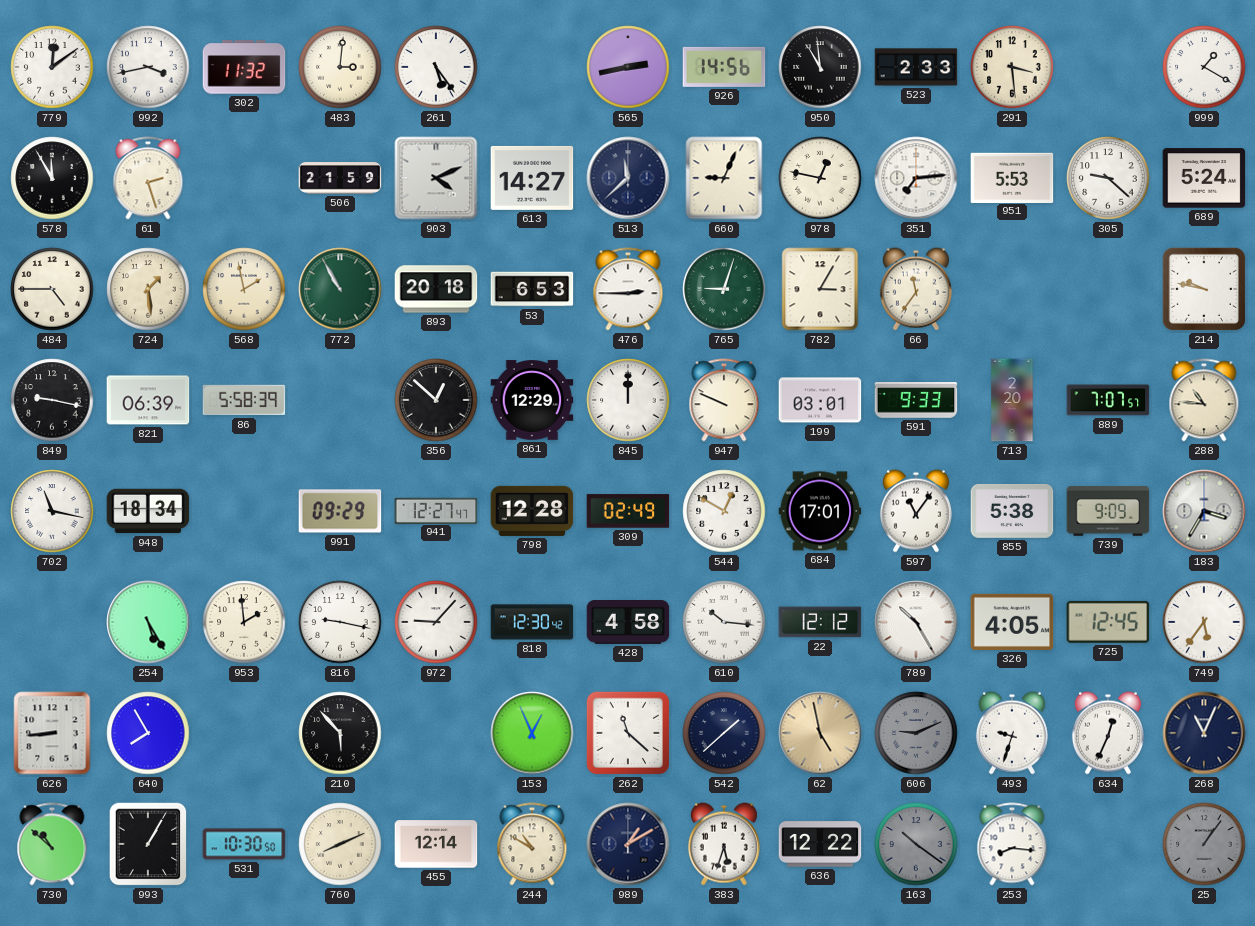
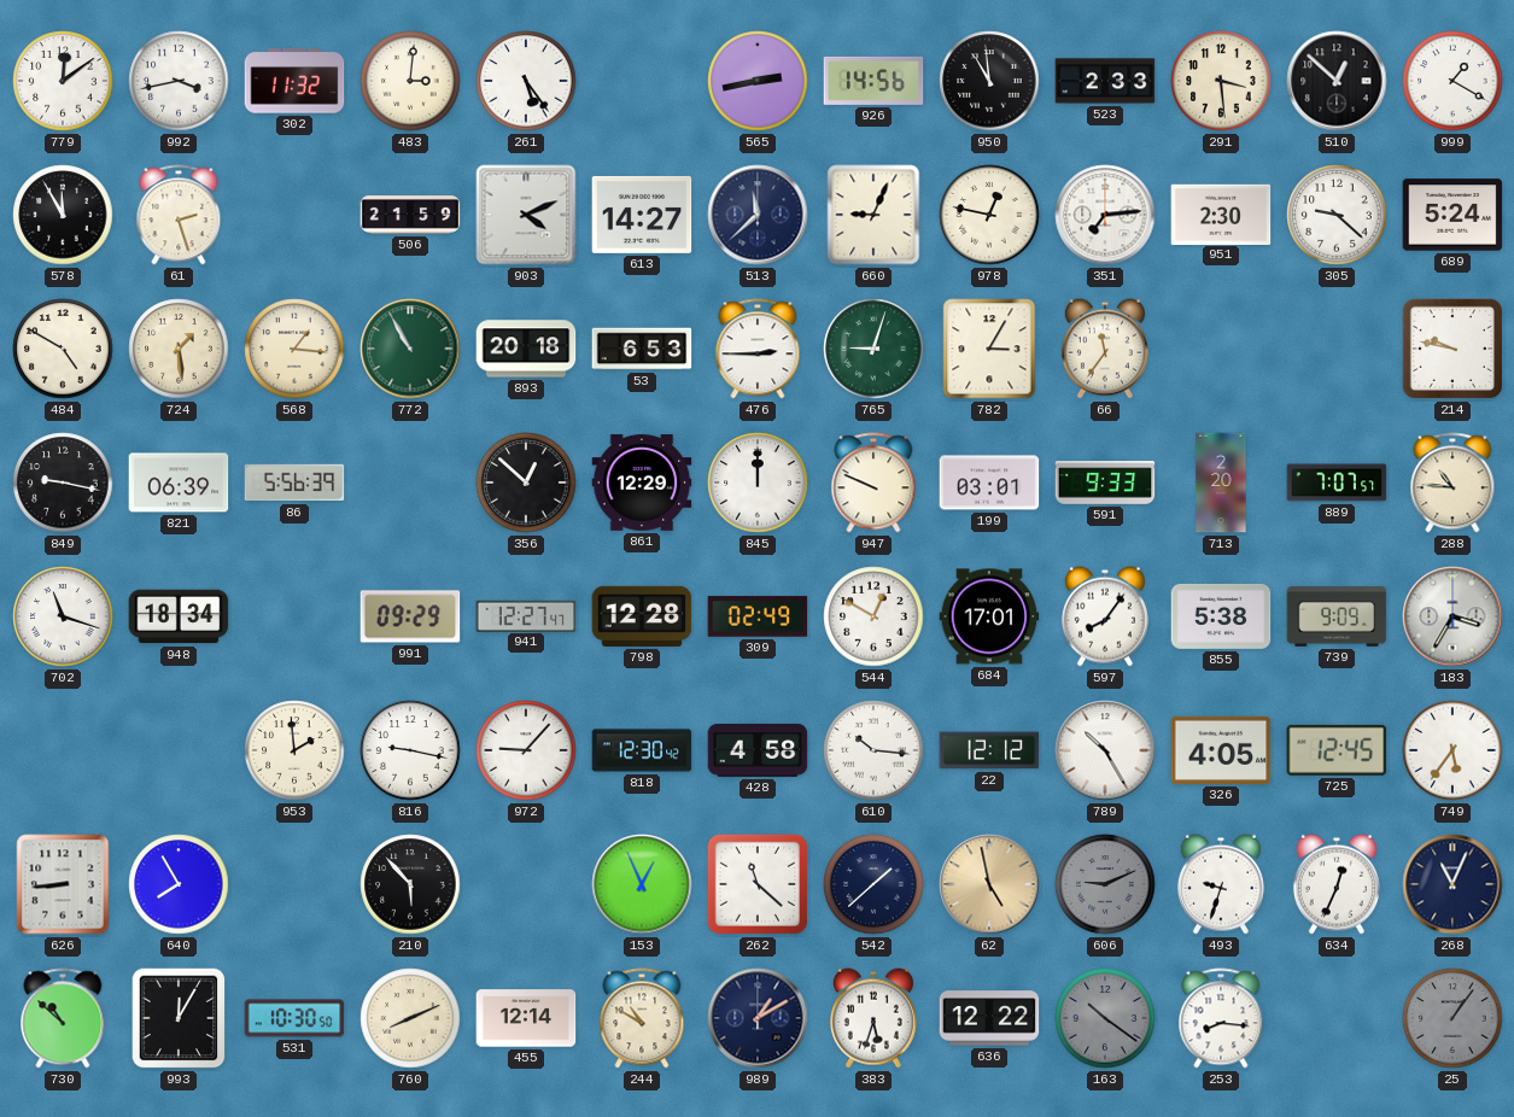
510: none -> 12:52
951: 5:53 -> 2:30
484: 4:45 -> 4:50
568: 1:58 -> 1:16
86: 5:58 -> 5:56
702: 11:17 -> 11:18
597: 11:06 -> 8:06
254: 5:25 -> none
993: 1:05 -> 12:05
